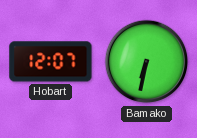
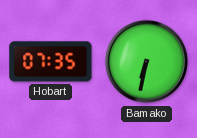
Hobart: 12:07 -> 07:35
